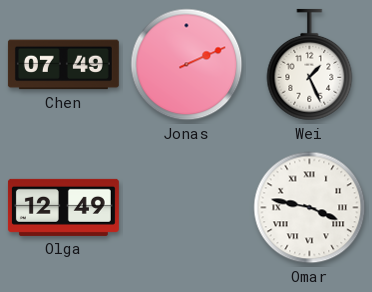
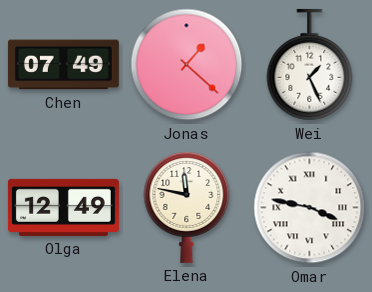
Jonas: 2:11 -> 1:22
Elena: none -> 11:47
